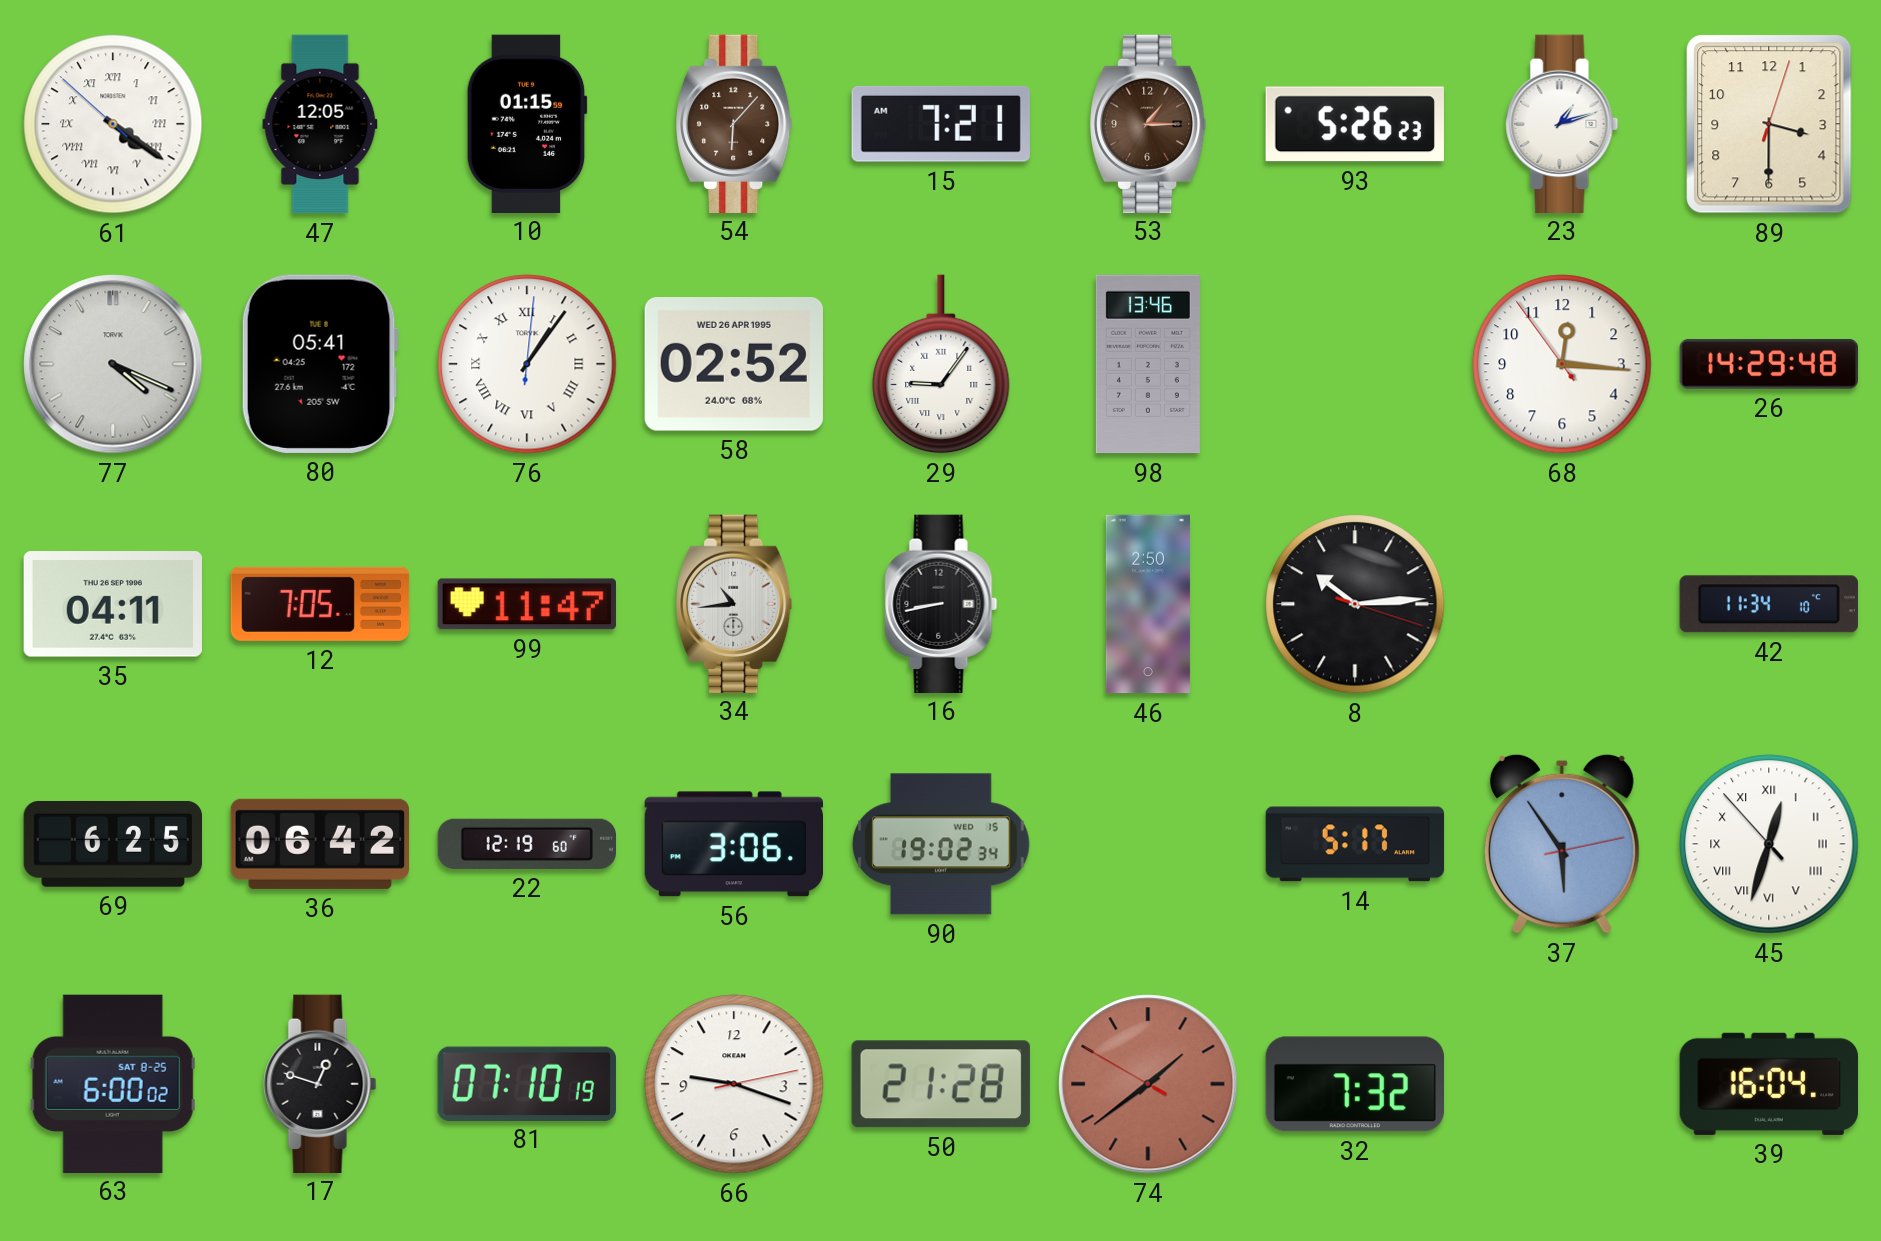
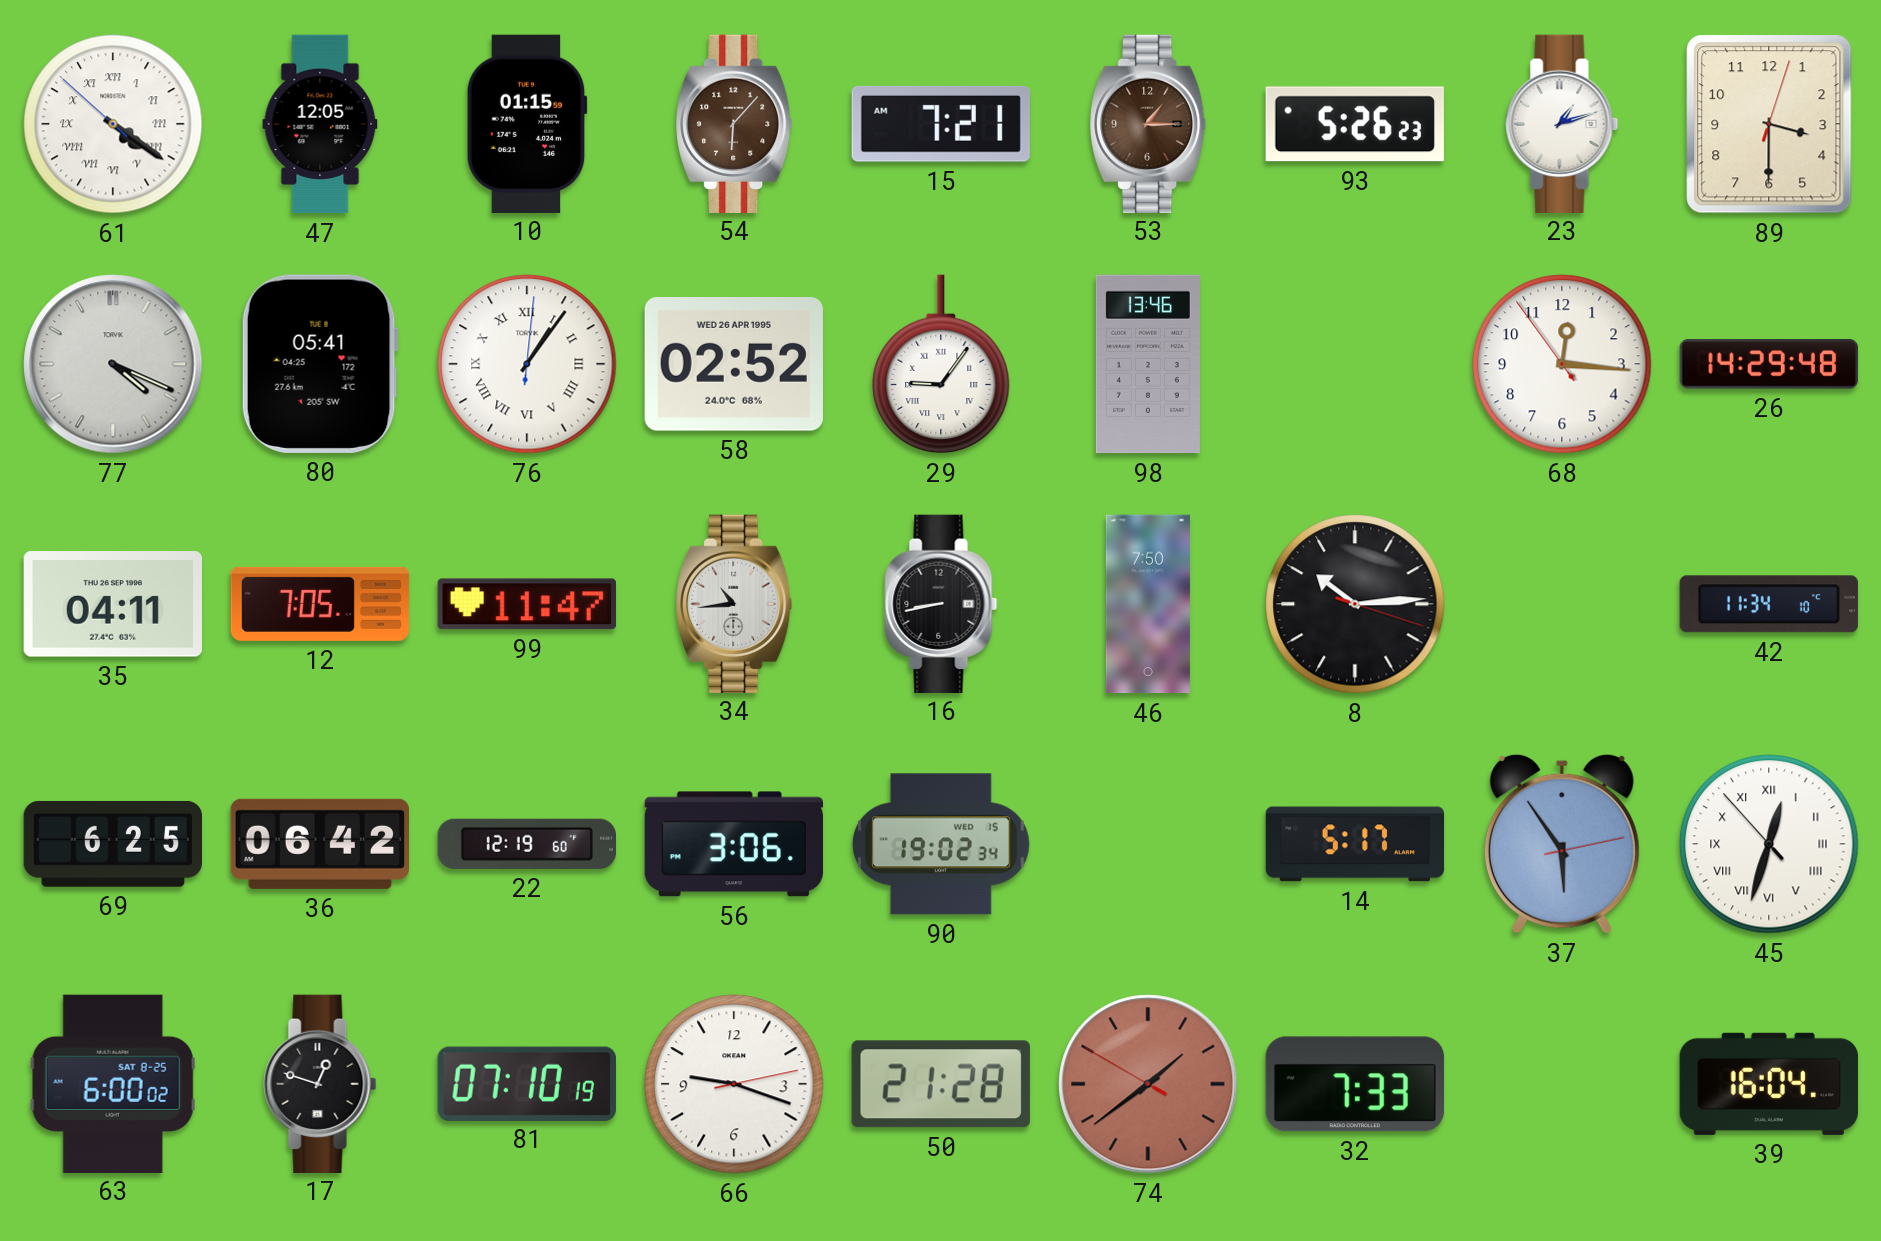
46: 2:50 -> 7:50
32: 7:32 -> 7:33
